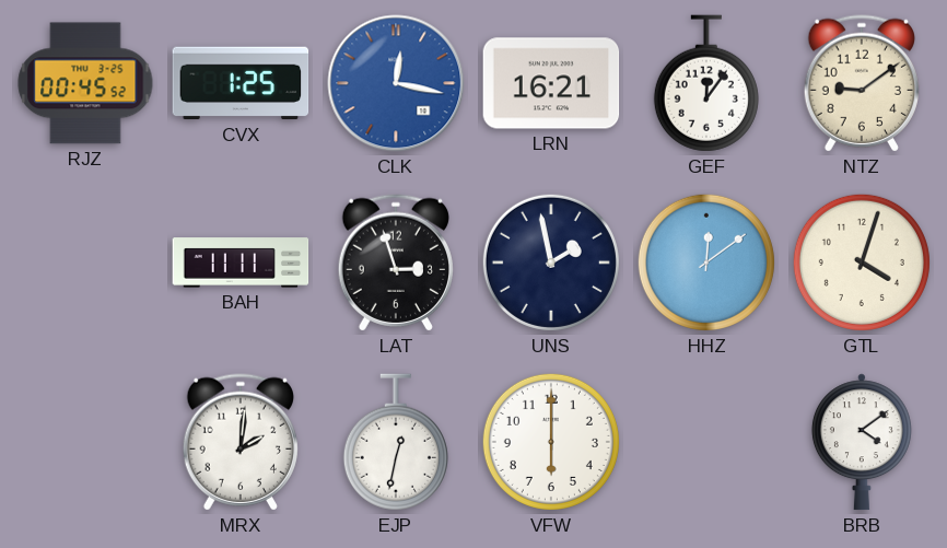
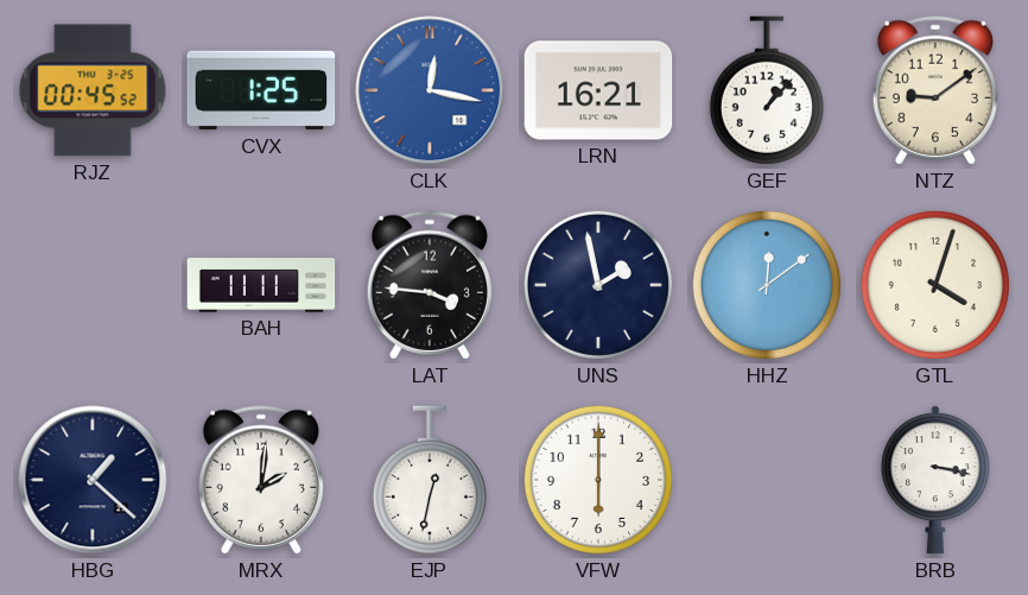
GEF: 12:06 -> 1:07
LAT: 2:57 -> 3:46
HBG: none -> 1:22
BRB: 4:09 -> 3:17
